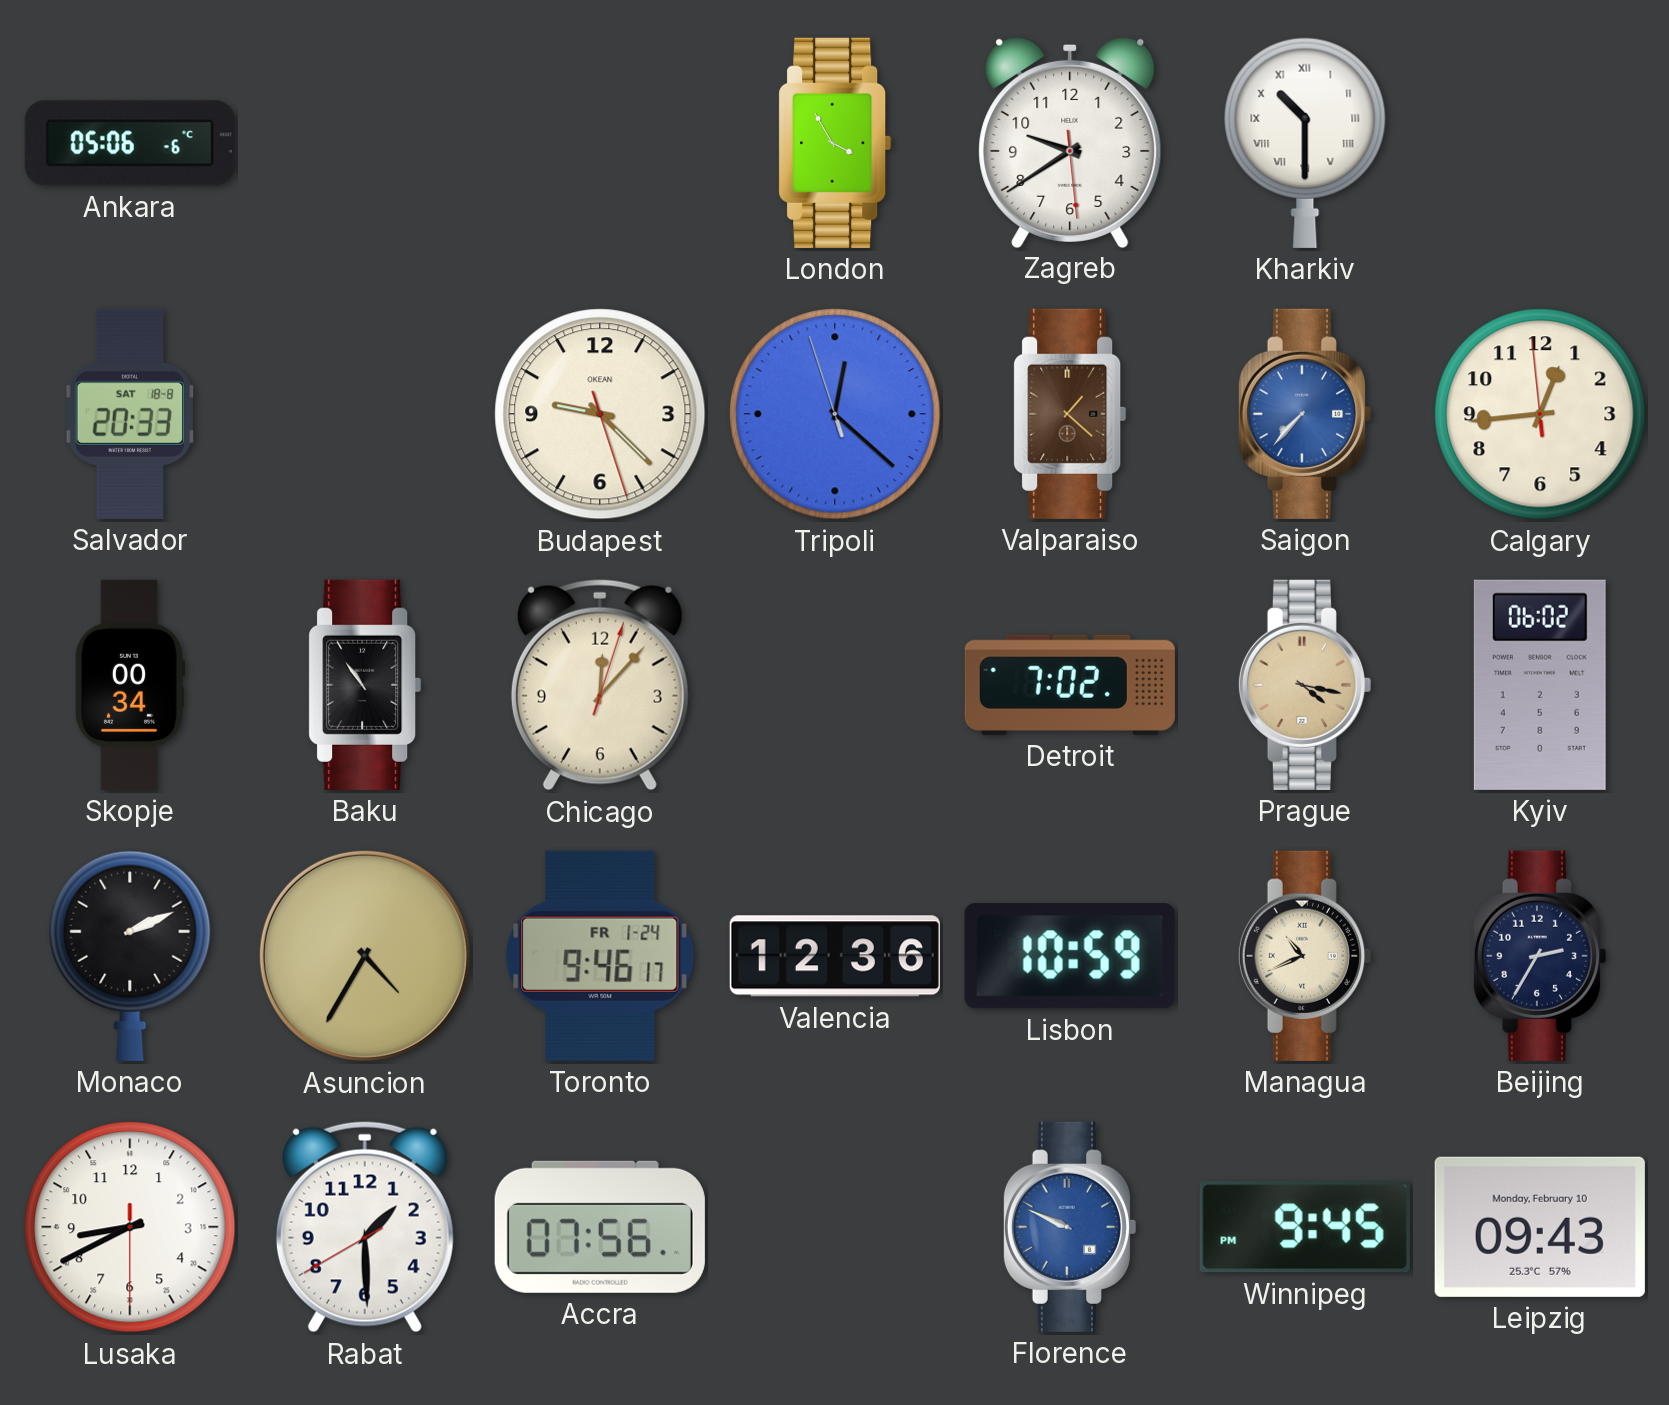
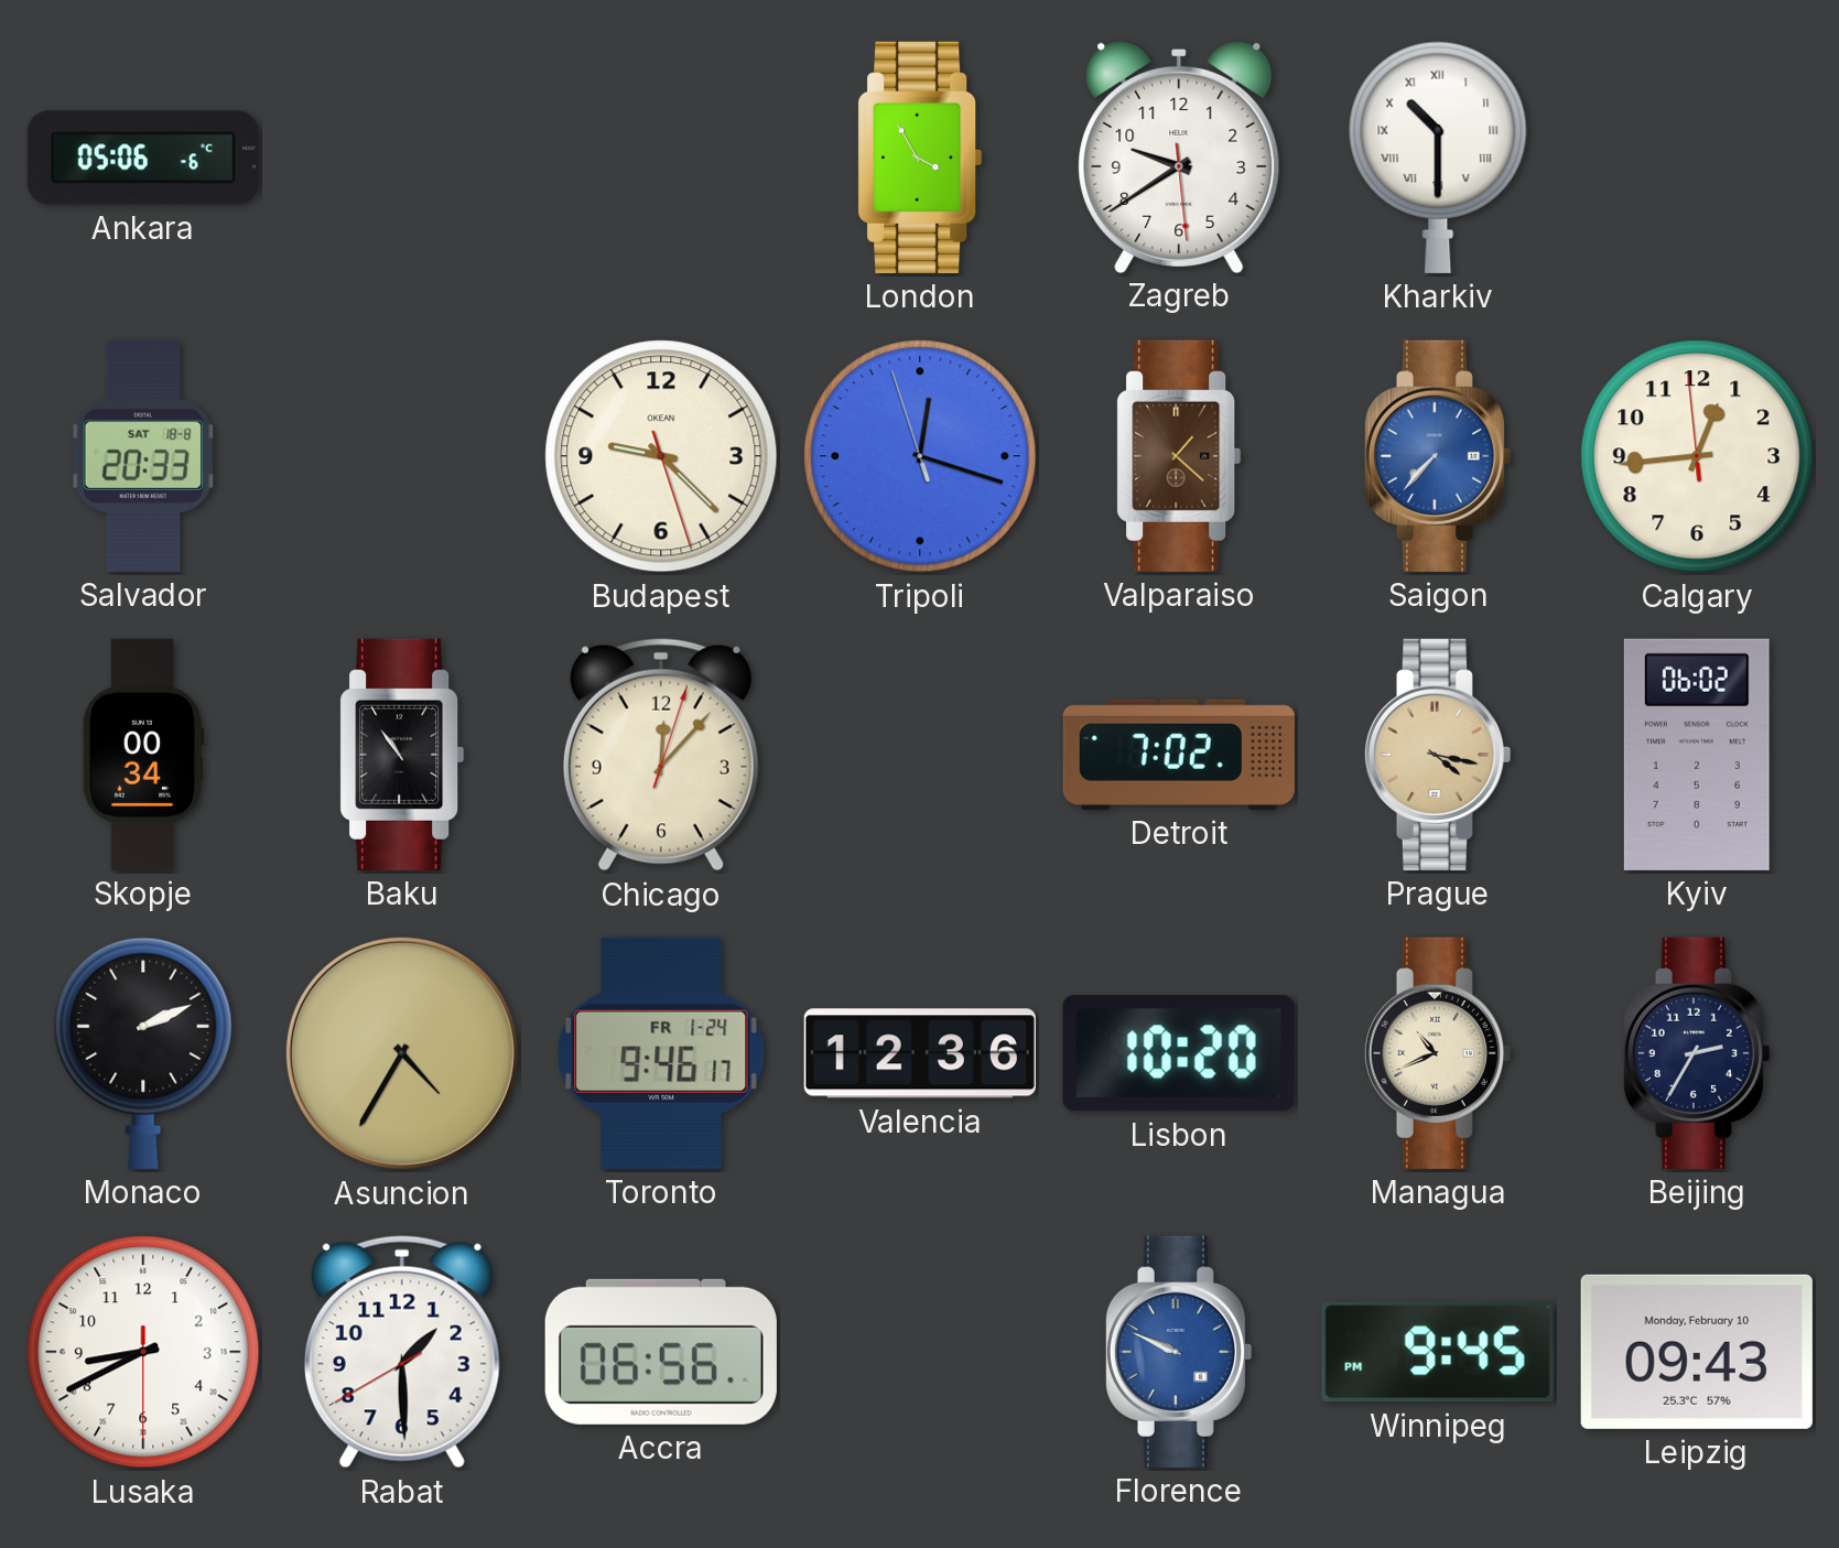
Tripoli: 12:21 -> 12:17
Lisbon: 10:59 -> 10:20
Accra: 07:56 -> 06:56
